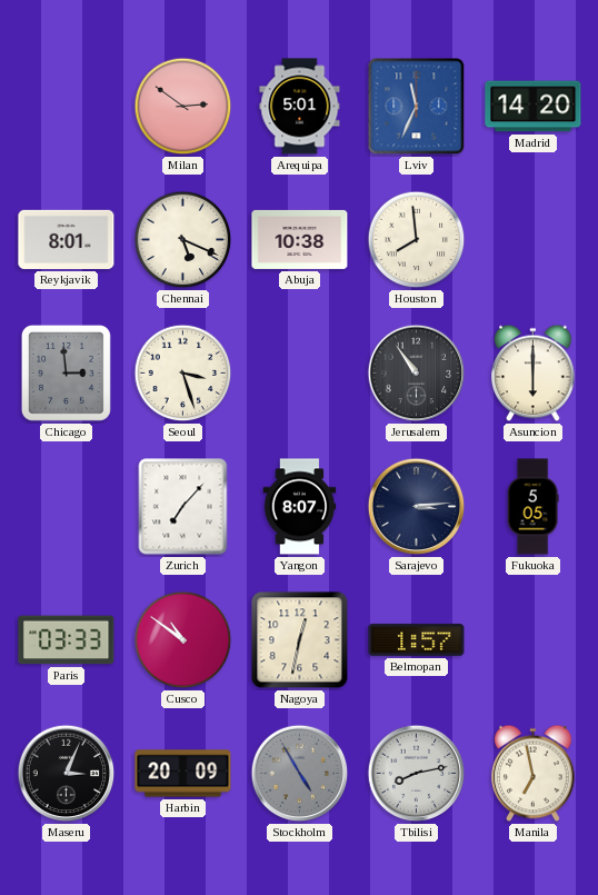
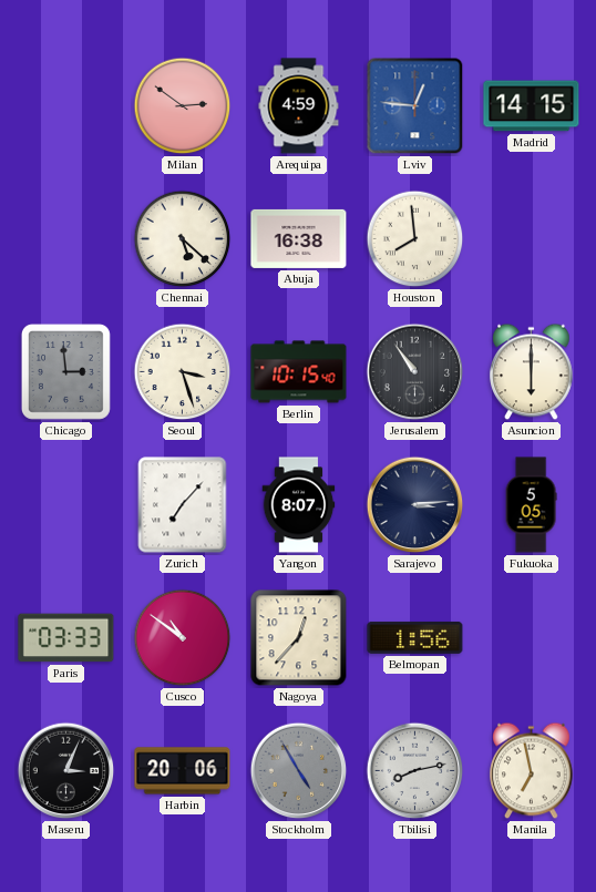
Arequipa: 5:01 -> 4:59
Lviv: 11:34 -> 12:46
Madrid: 14:20 -> 14:15
Reykjavik: 8:01 -> none
Chennai: 5:19 -> 5:22
Abuja: 10:38 -> 16:38
Berlin: none -> 10:15
Nagoya: 12:32 -> 12:37
Belmopan: 1:57 -> 1:56
Harbin: 20:09 -> 20:06
